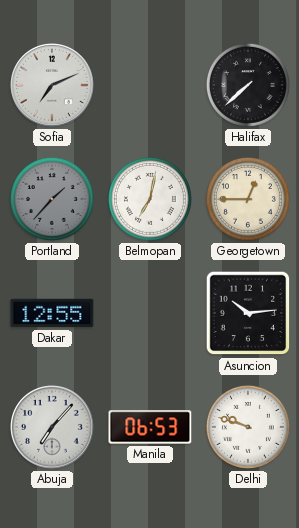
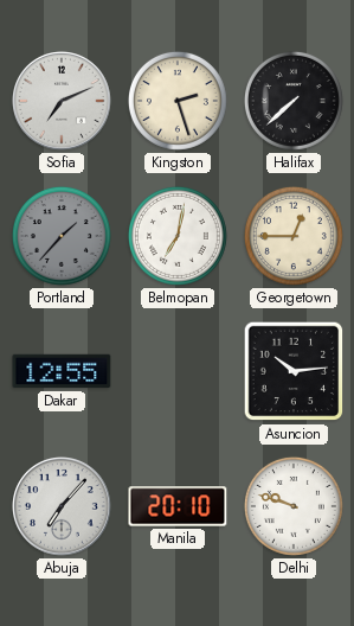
Kingston: none -> 2:27
Manila: 06:53 -> 20:10
